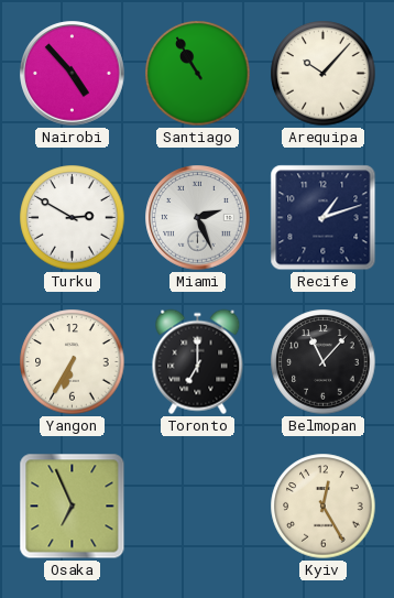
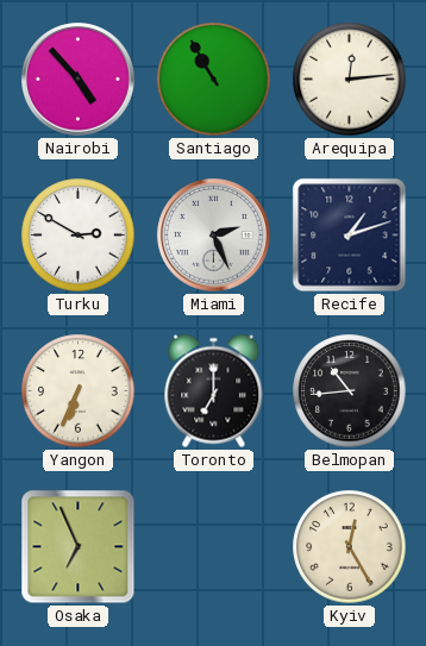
Arequipa: 10:07 -> 12:14
Yangon: 6:35 -> 6:34
Belmopan: 11:07 -> 10:44
